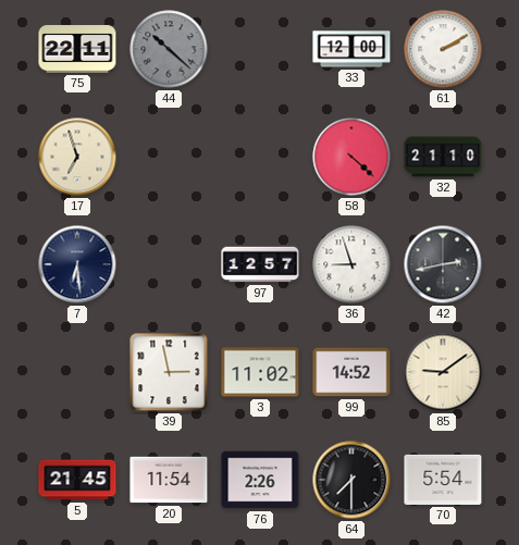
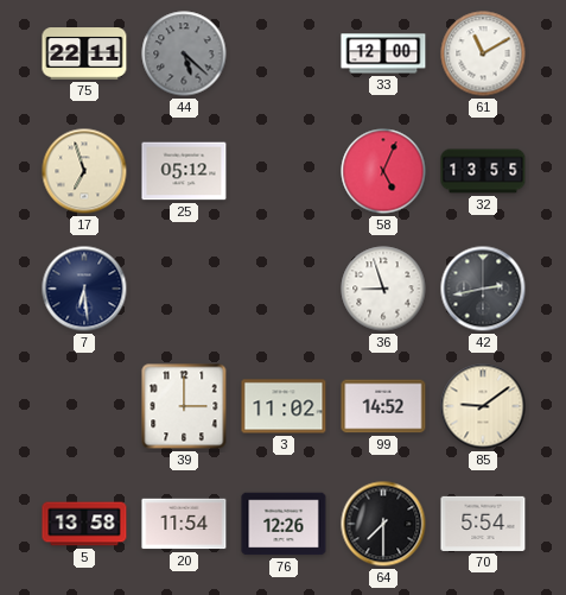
44: 10:22 -> 5:22
61: 2:10 -> 11:10
25: none -> 05:12
58: 4:22 -> 5:04
32: 21:10 -> 13:55
97: 12:57 -> none
39: 2:58 -> 3:00
5: 21:45 -> 13:58
76: 2:26 -> 12:26
